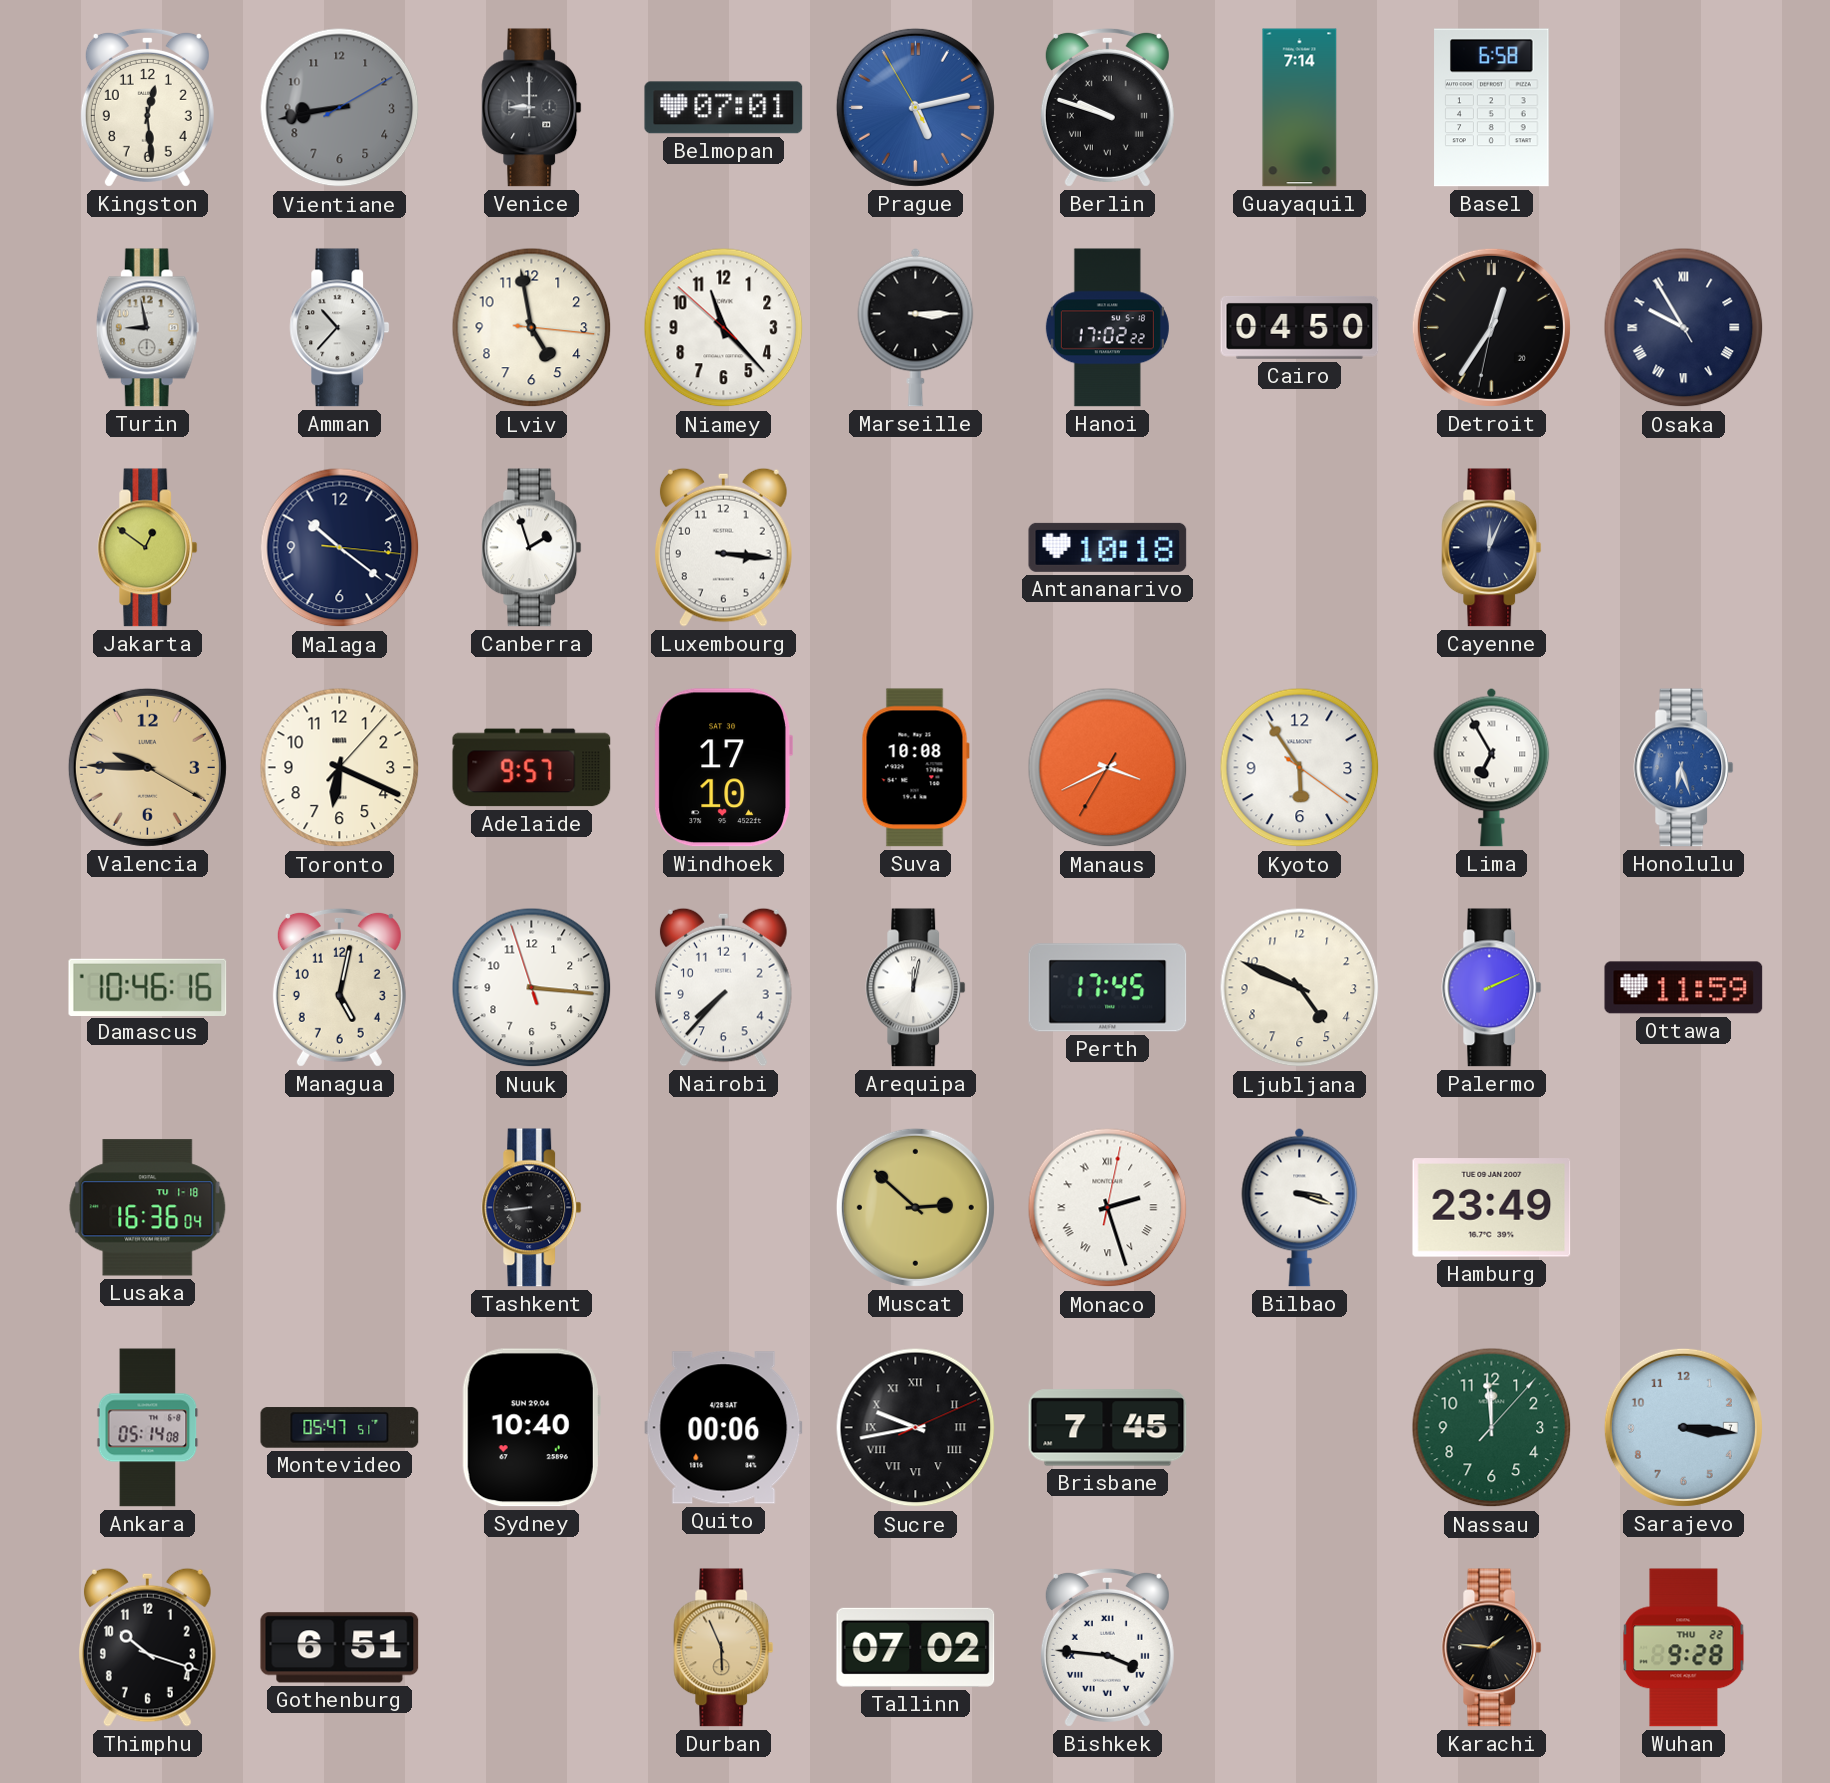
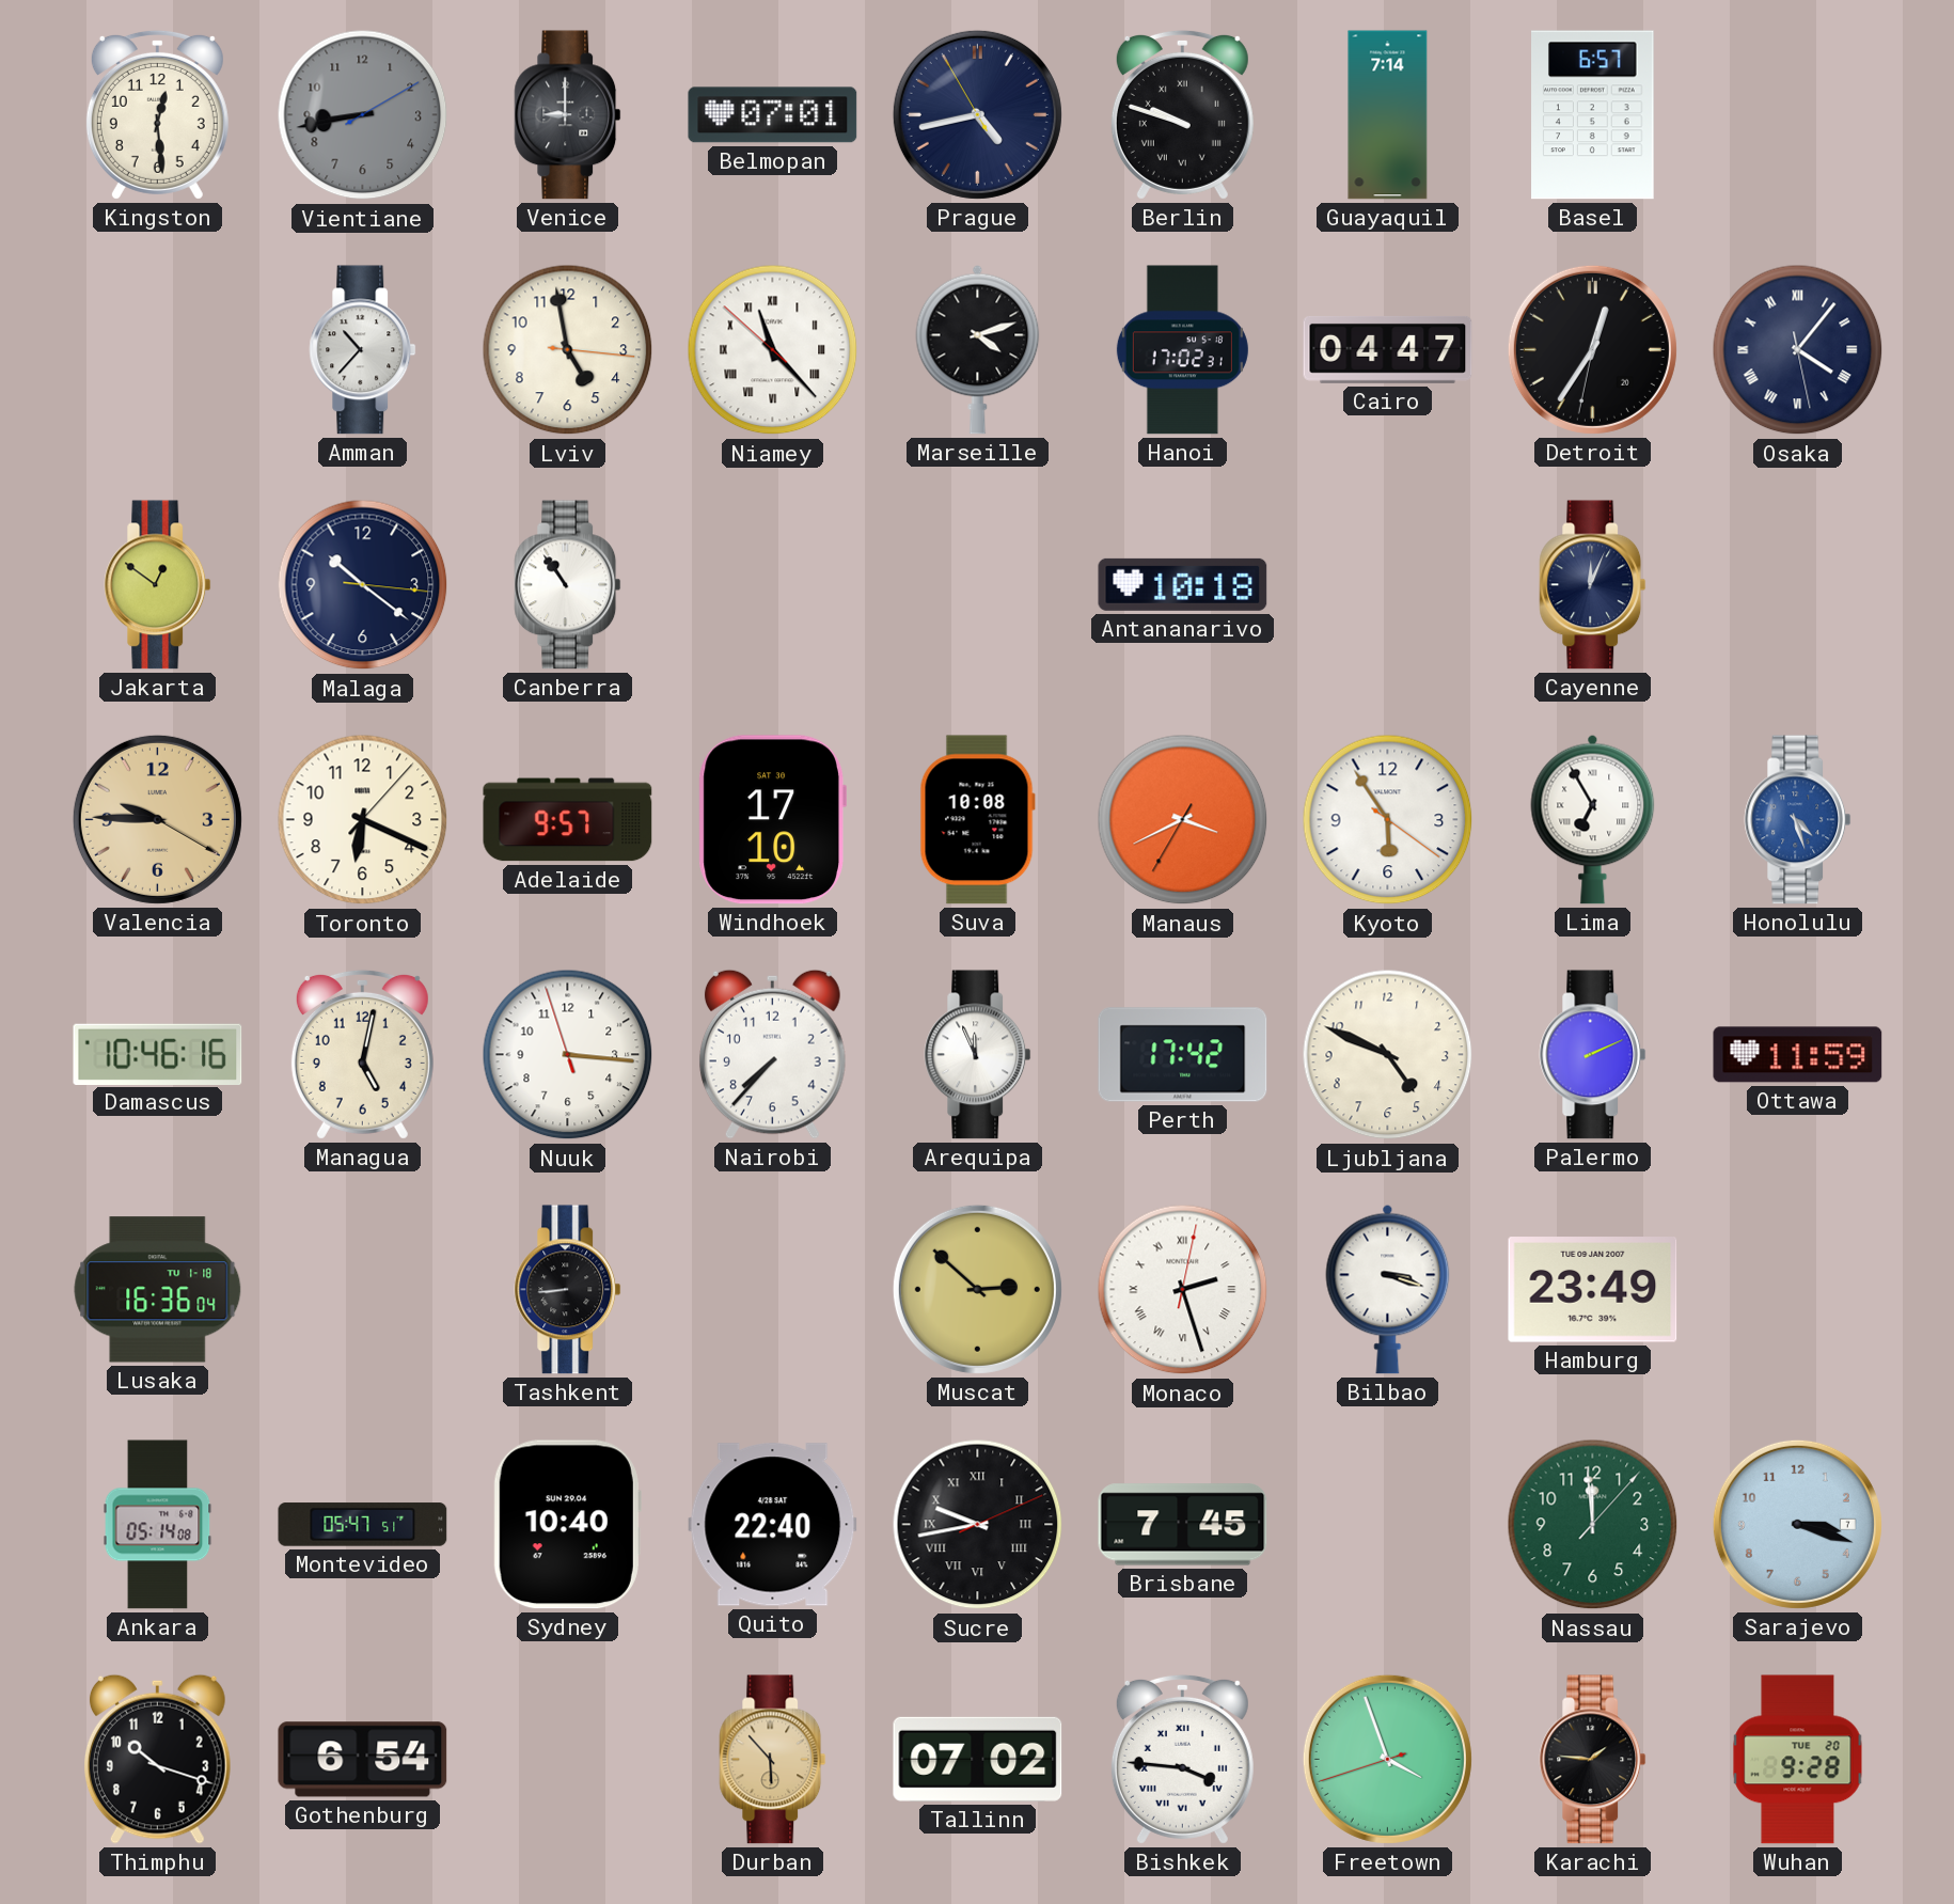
Prague: 5:12 -> 4:42
Prague dial: blue -> navy
Basel: 6:58 -> 6:57
Turin: 8:58 -> none
Niamey numerals: Arabic -> Roman
Marseille: 3:15 -> 4:12
Hanoi: 17:02:22 -> 17:02:31
Cairo: 04:50 -> 04:47
Osaka: 9:54 -> 4:06
Canberra: 1:57 -> 10:54
Luxembourg: 3:16 -> none
Honolulu: 6:27 -> 4:27
Arequipa: 12:02 -> 11:56
Perth: 17:45 -> 17:42
Quito: 00:06 -> 22:40
Sarajevo: 3:16 -> 3:18
Gothenburg: 6:51 -> 6:54
Durban: 5:56 -> 5:53
Freetown: none -> 3:56
Wuhan date: THU 22 -> TUE 20
